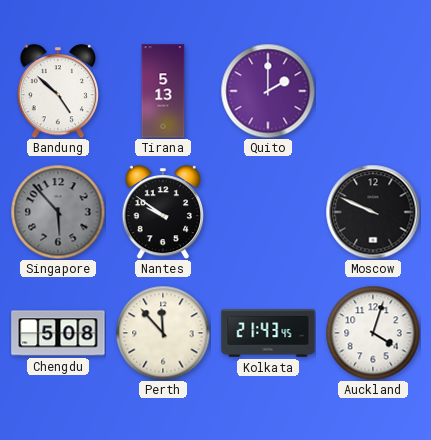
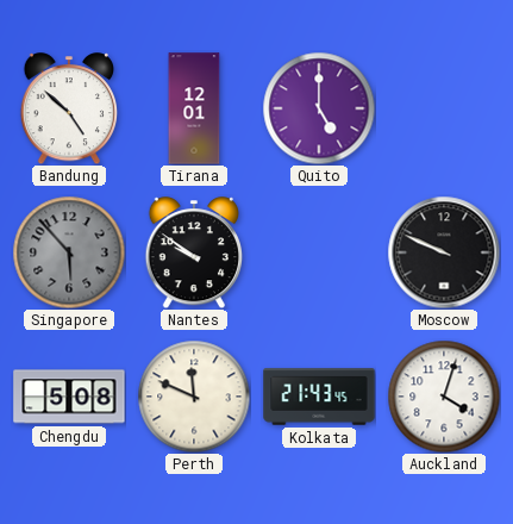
Tirana: 5:13 -> 12:01
Quito: 2:00 -> 5:00
Perth: 11:53 -> 11:49
